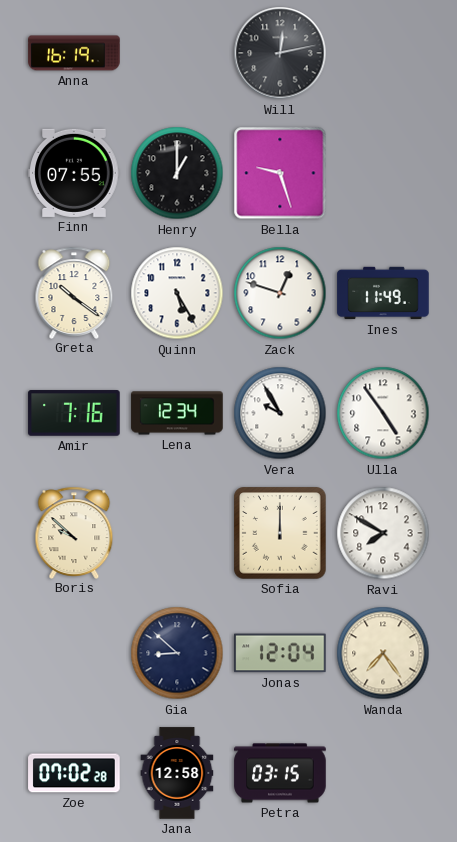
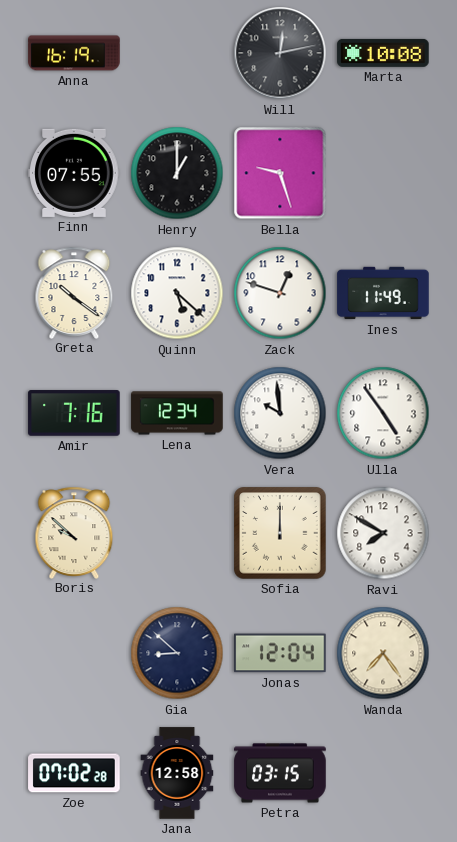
Marta: none -> 10:08
Quinn: 5:25 -> 5:22
Vera: 9:55 -> 9:59
